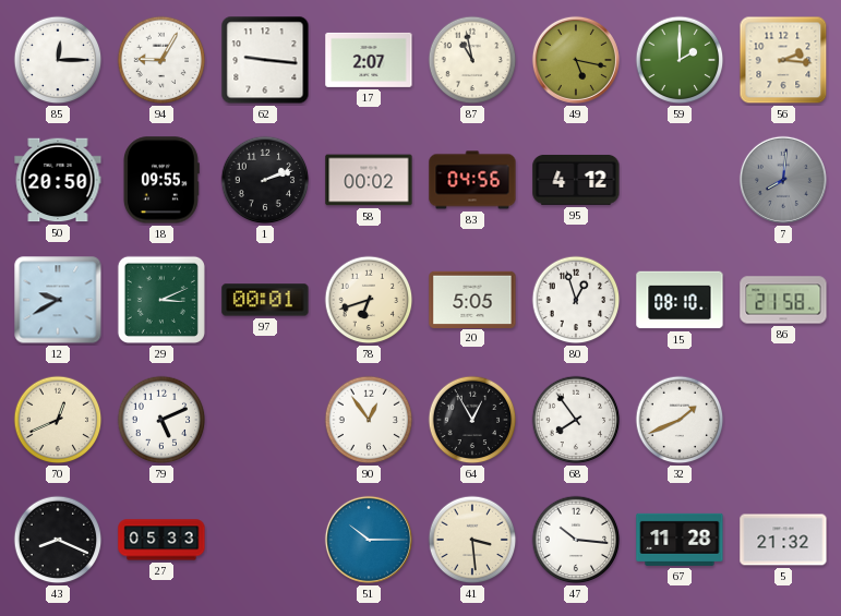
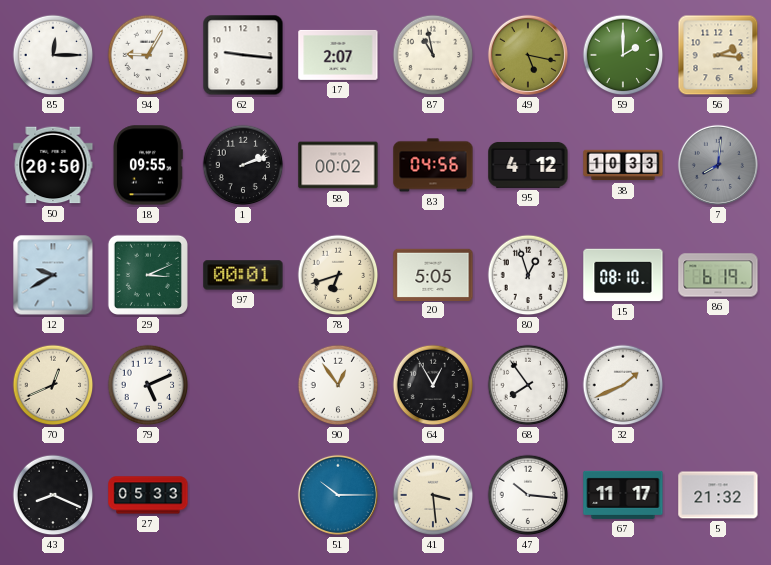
38: none -> 10:33
86: 21:58 -> 6:19
67: 11:28 -> 11:17
